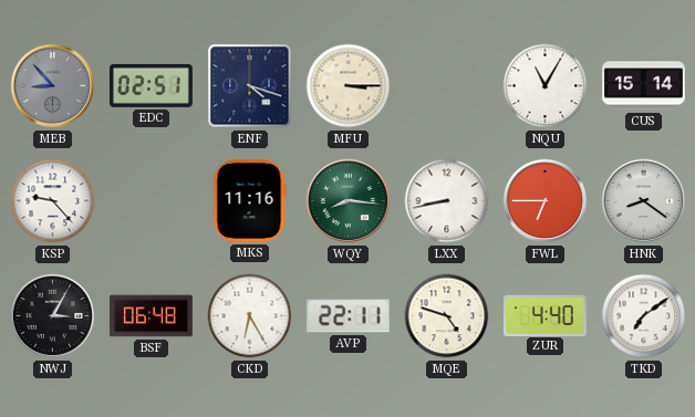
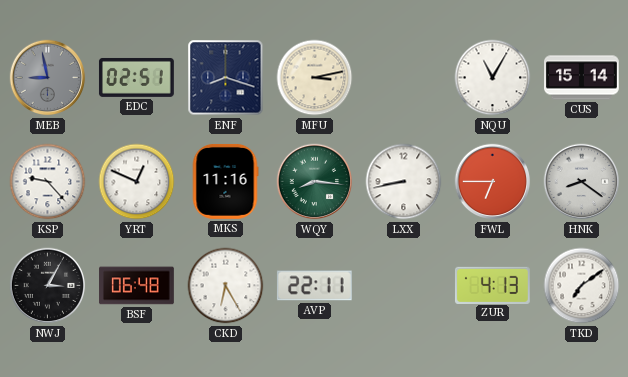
MEB: 8:53 -> 8:58
ENF: 4:18 -> 8:18
MFU: 3:15 -> 3:13
YRT: none -> 12:49
MQE: 4:48 -> none
ZUR: 4:40 -> 4:13
